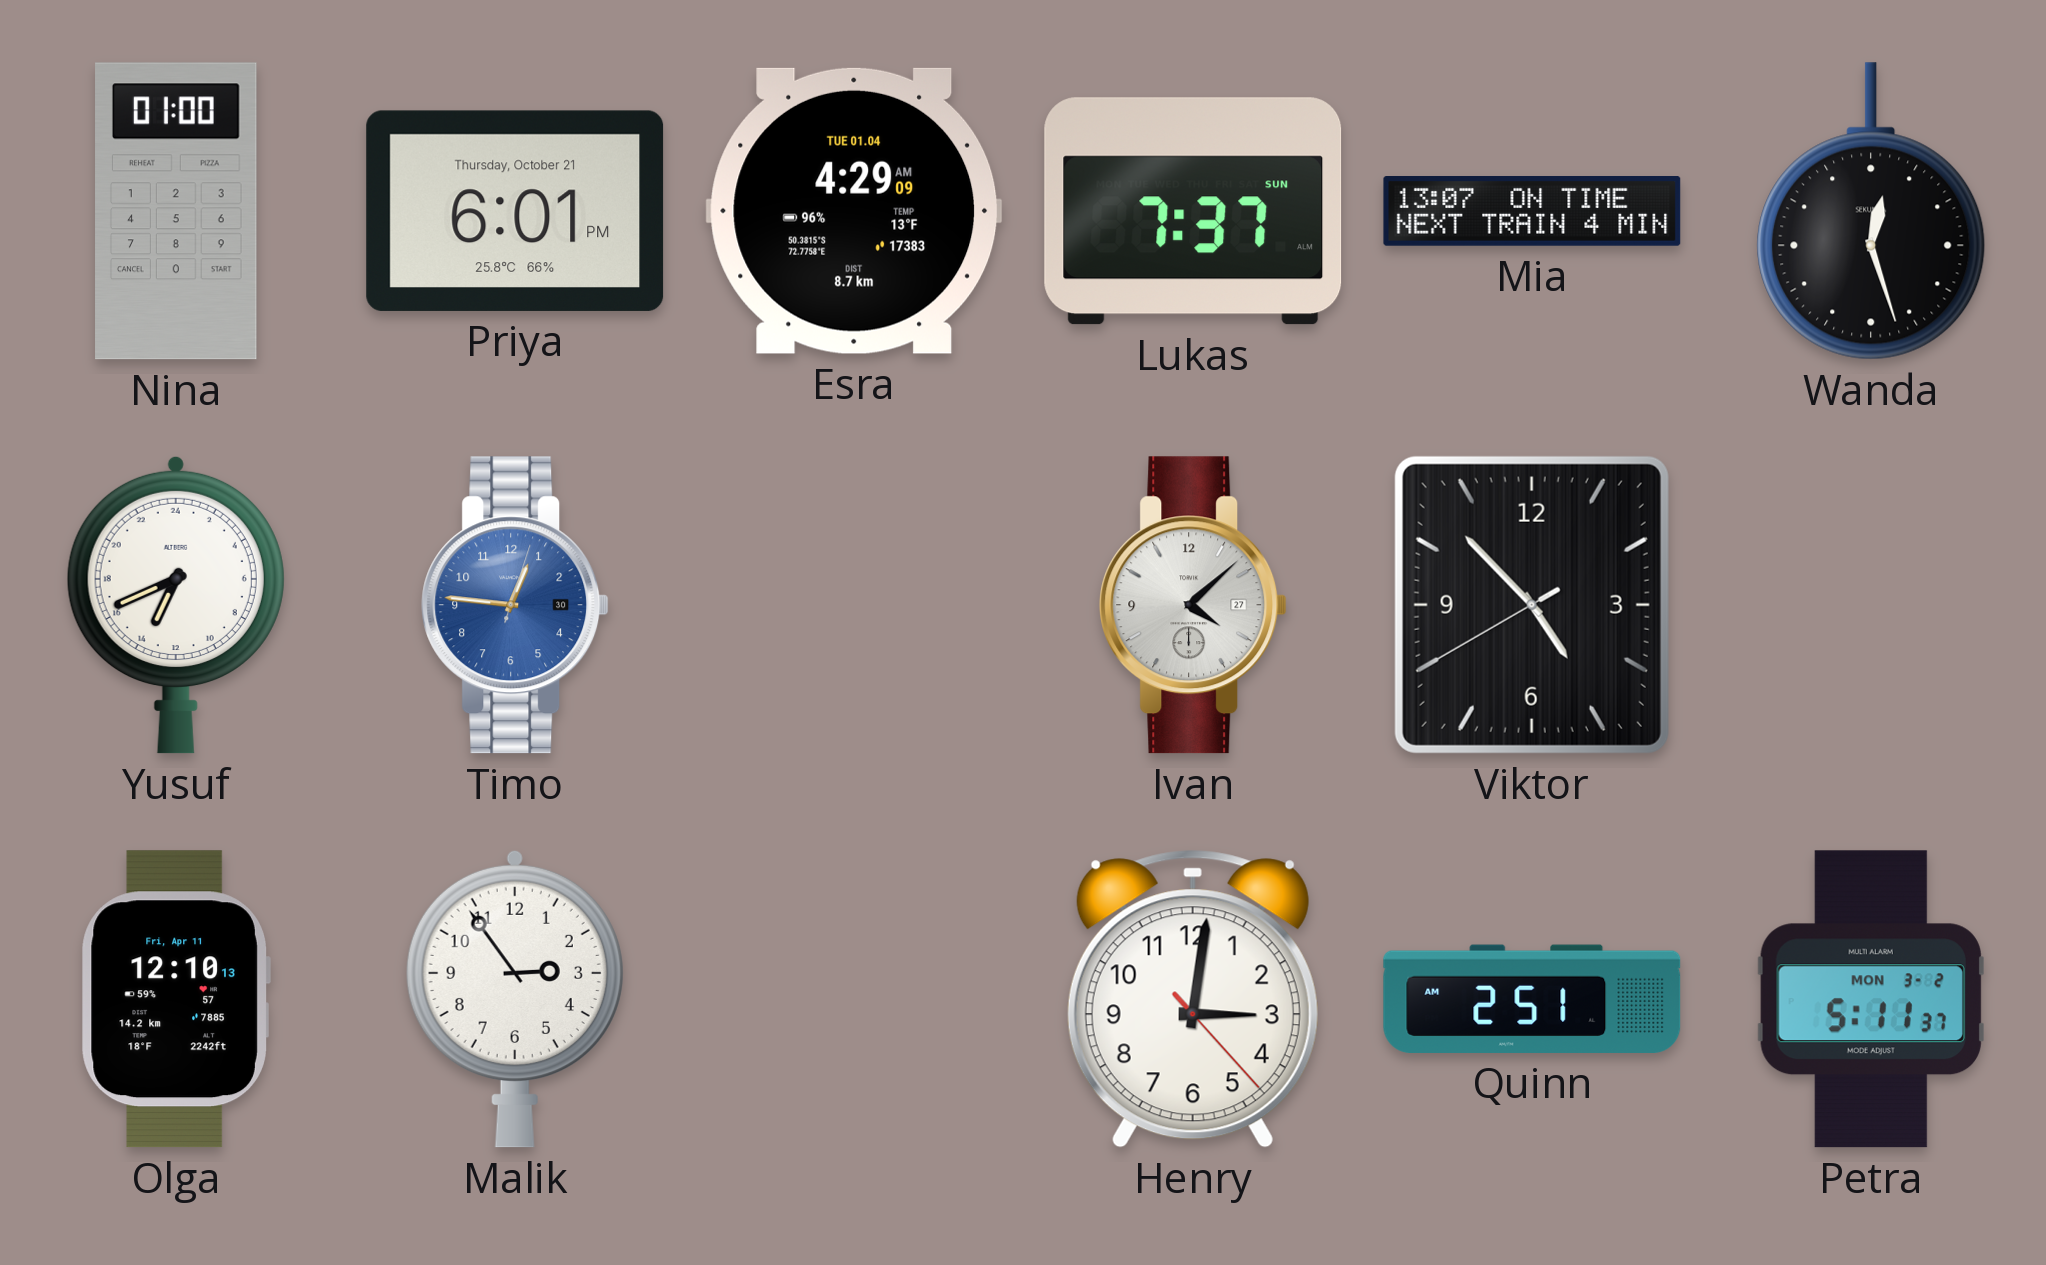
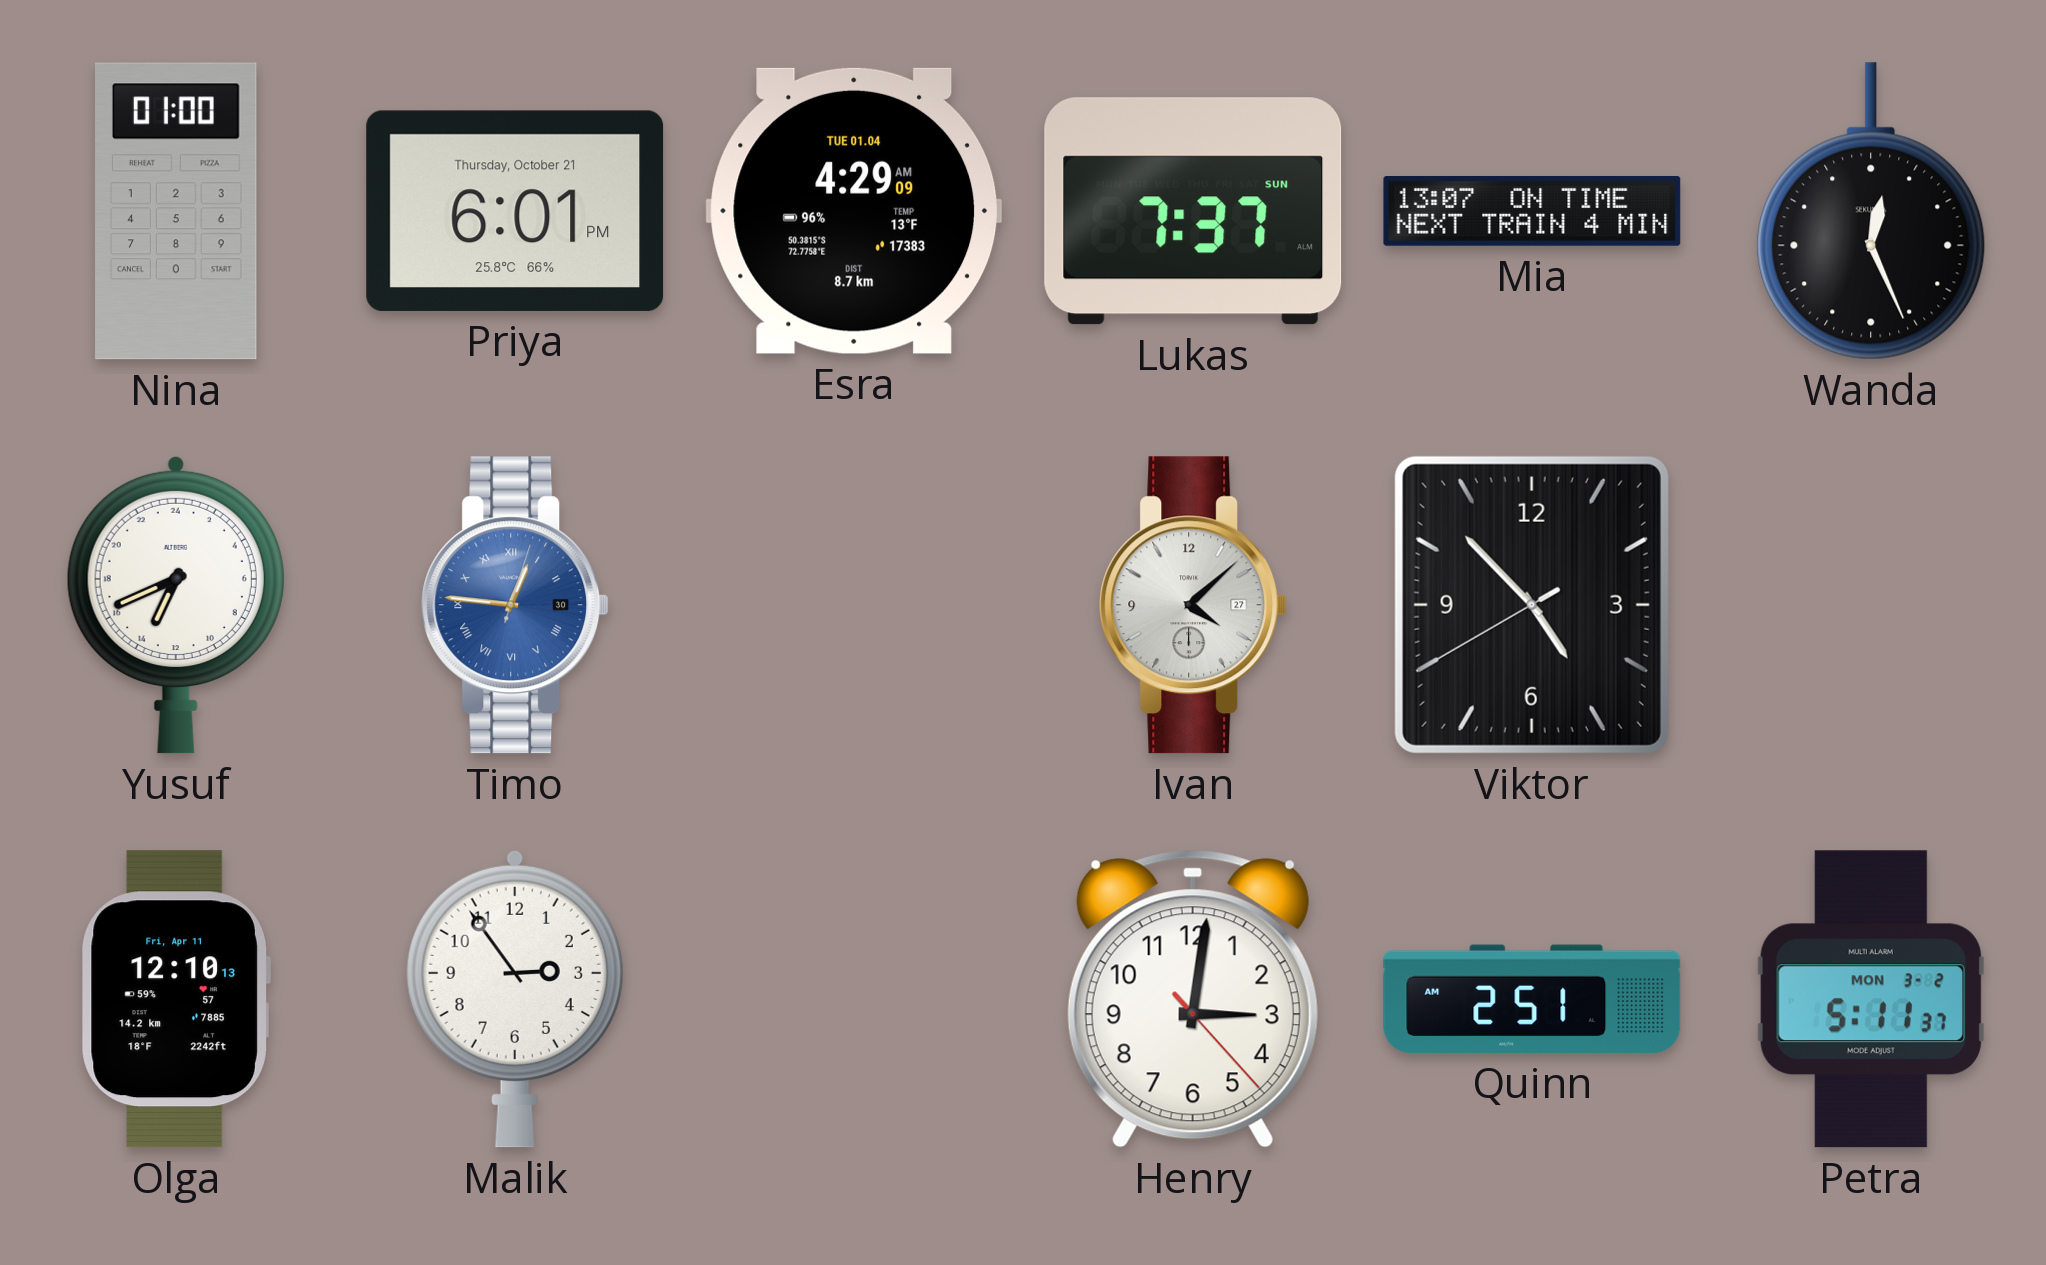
Wanda: 12:27 -> 12:26
Timo numerals: Arabic -> Roman
